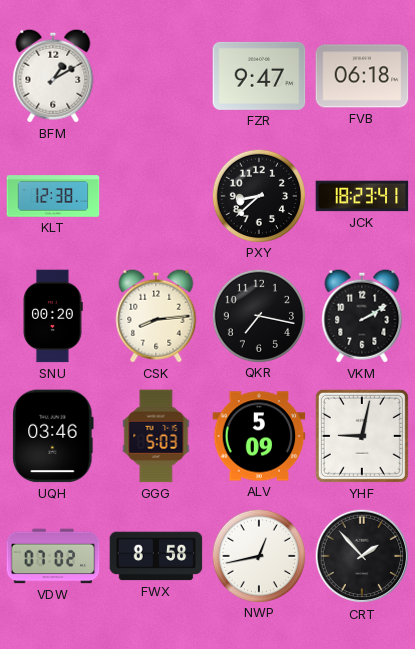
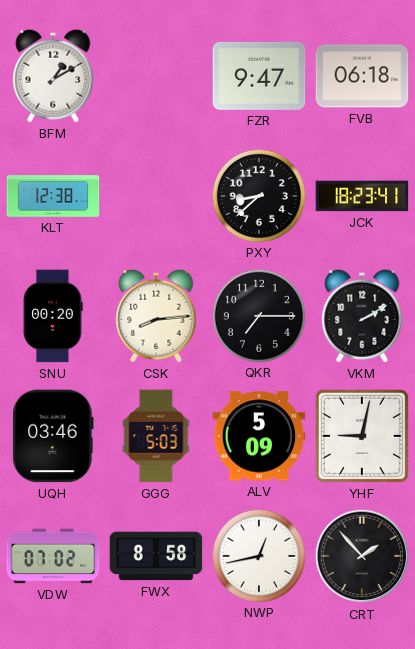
QKR: 7:17 -> 7:15
